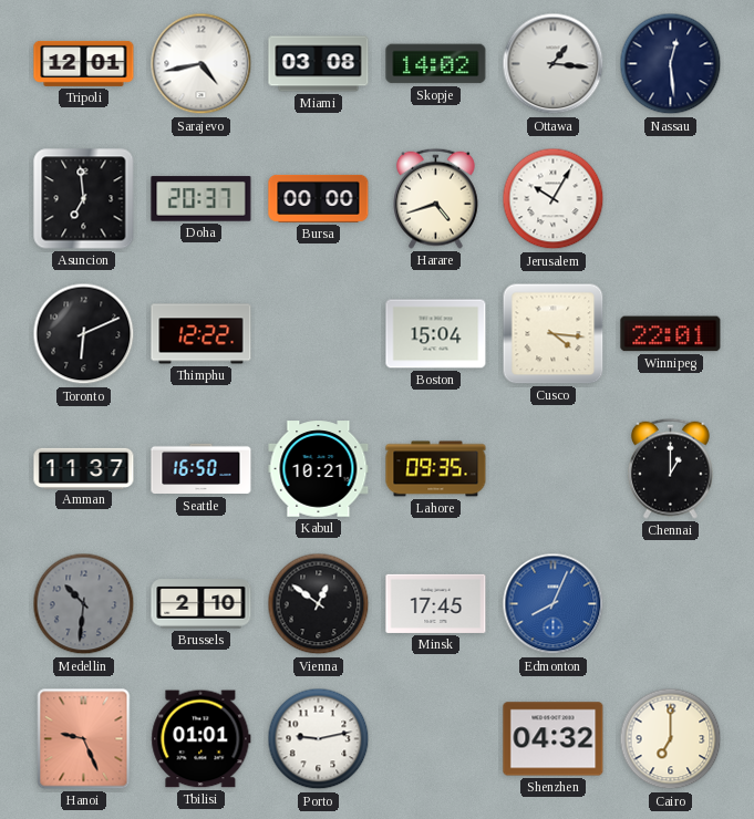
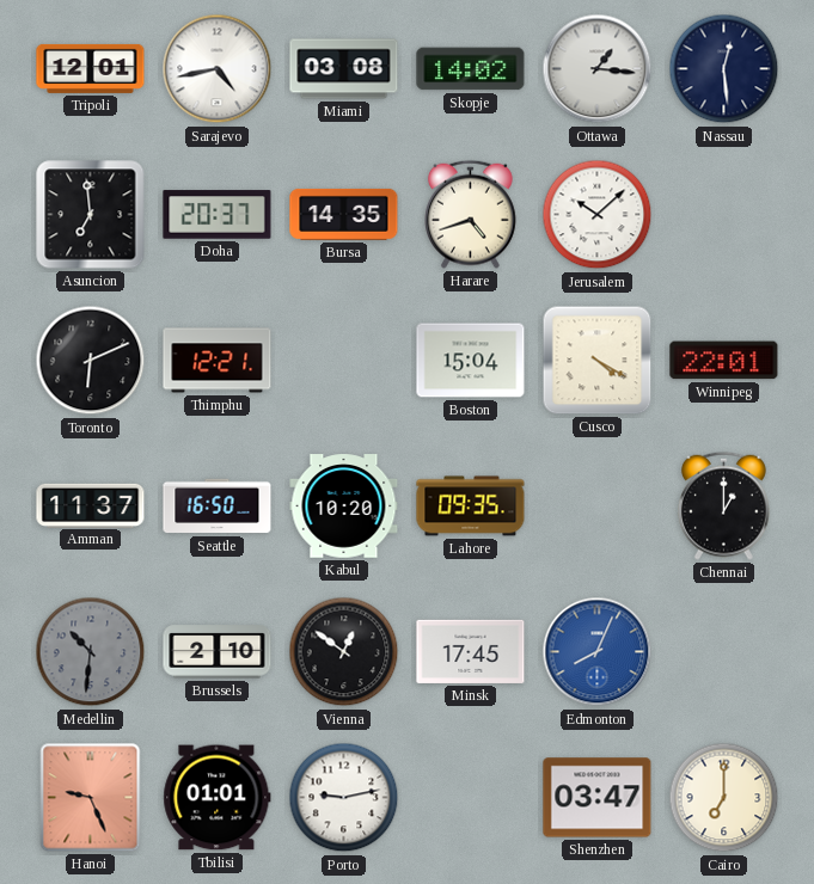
Bursa: 00:00 -> 14:35
Jerusalem: 10:05 -> 10:08
Thimphu: 12:22 -> 12:21
Cusco: 4:16 -> 4:20
Kabul: 10:21 -> 10:20
Shenzhen: 04:32 -> 03:47
